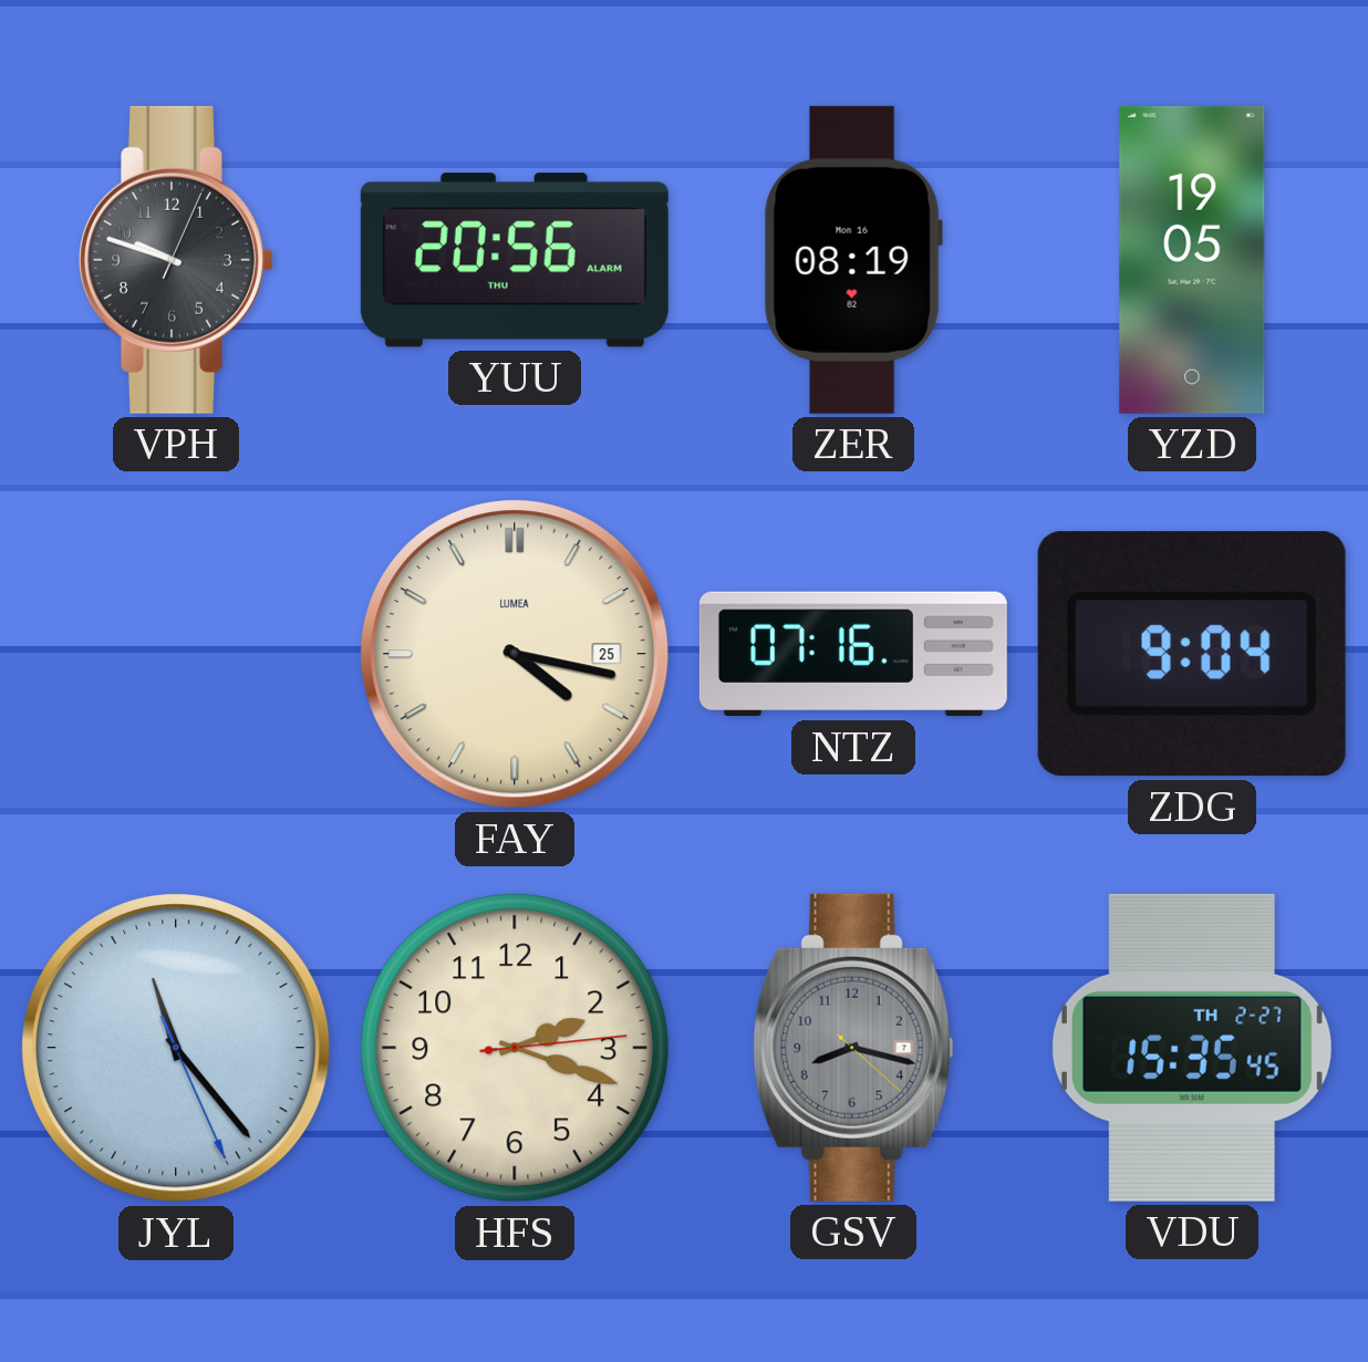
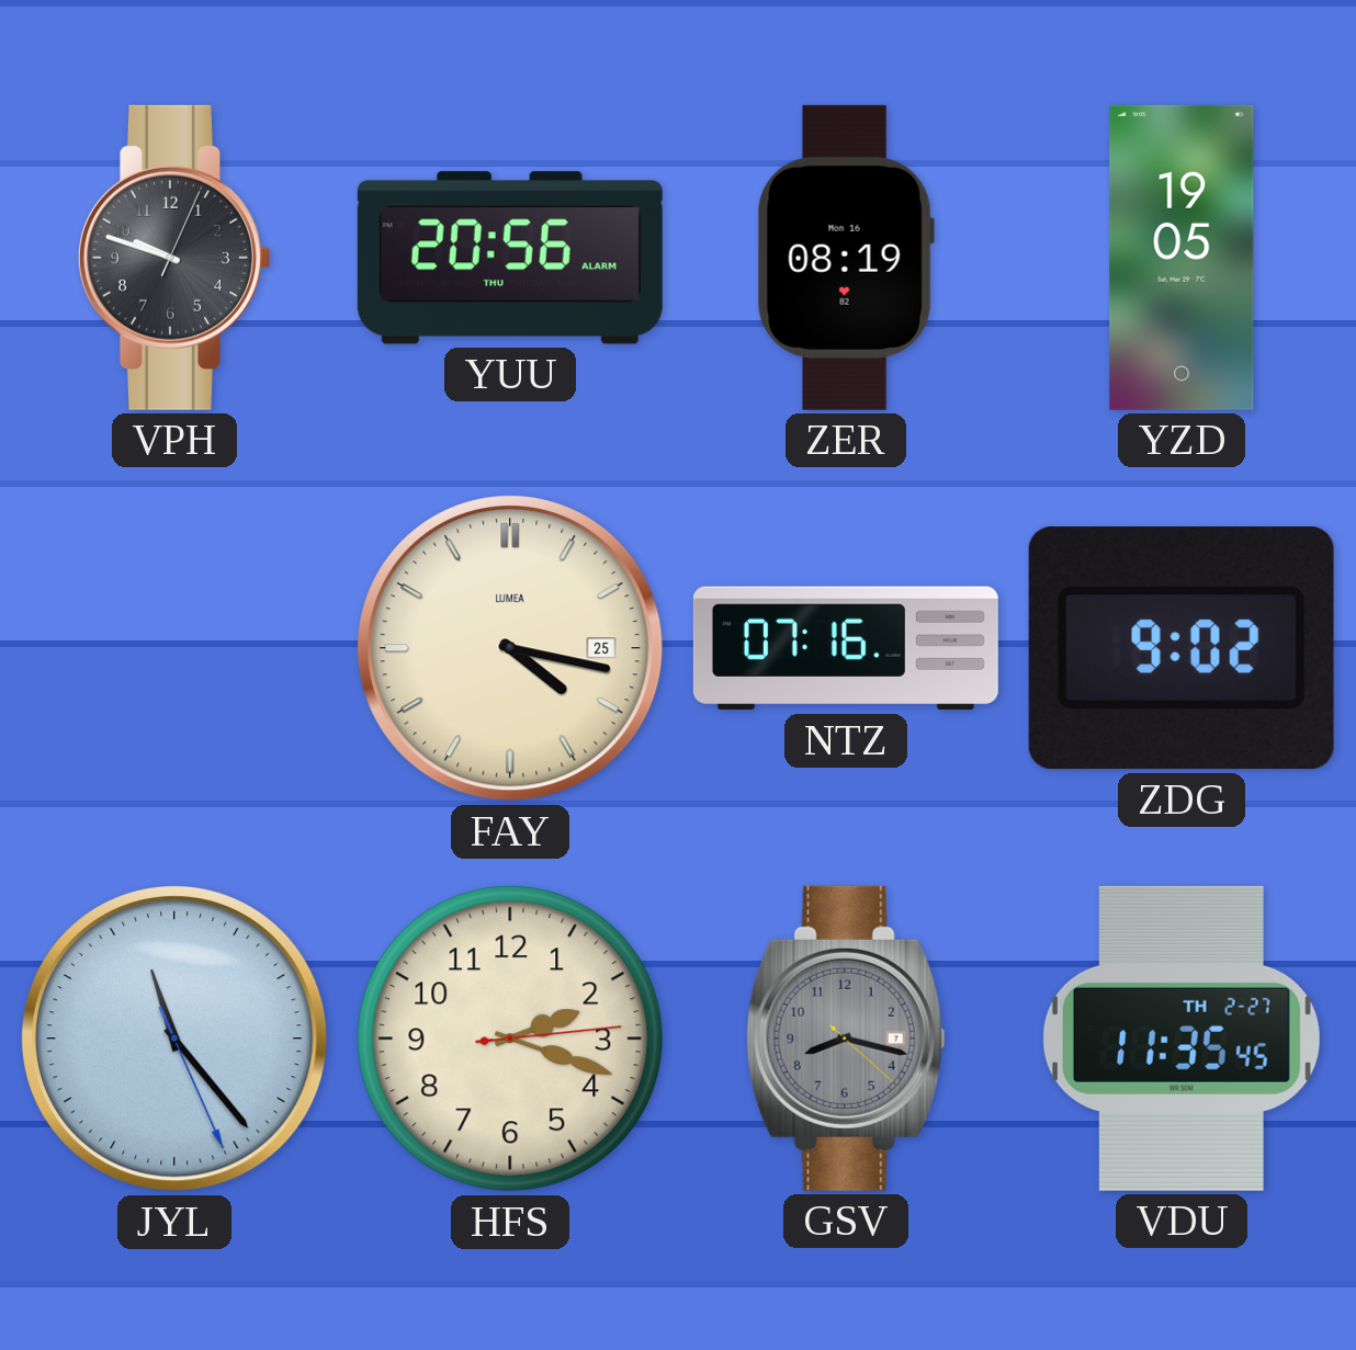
ZDG: 9:04 -> 9:02
VDU: 15:35 -> 11:35
